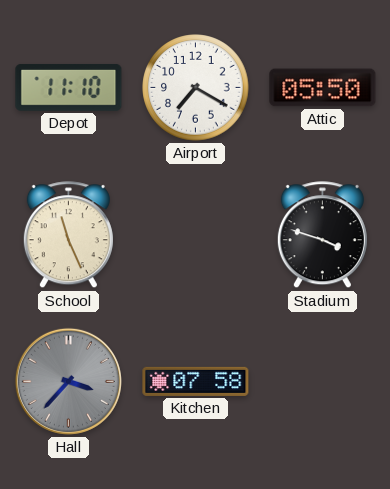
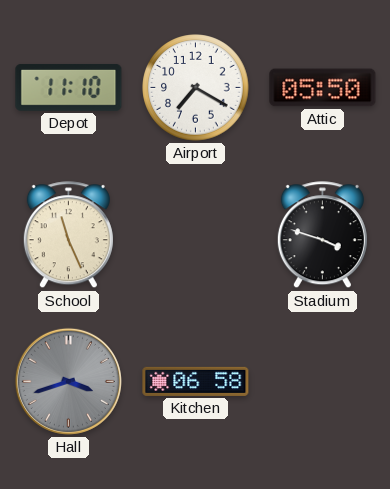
Hall: 3:37 -> 3:42
Kitchen: 07:58 -> 06:58
